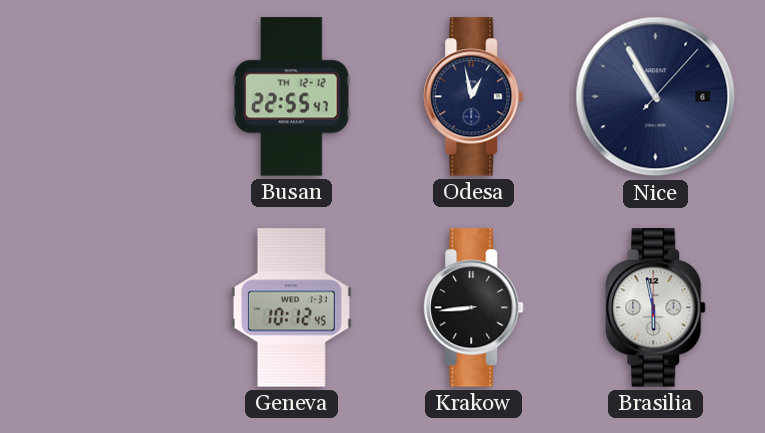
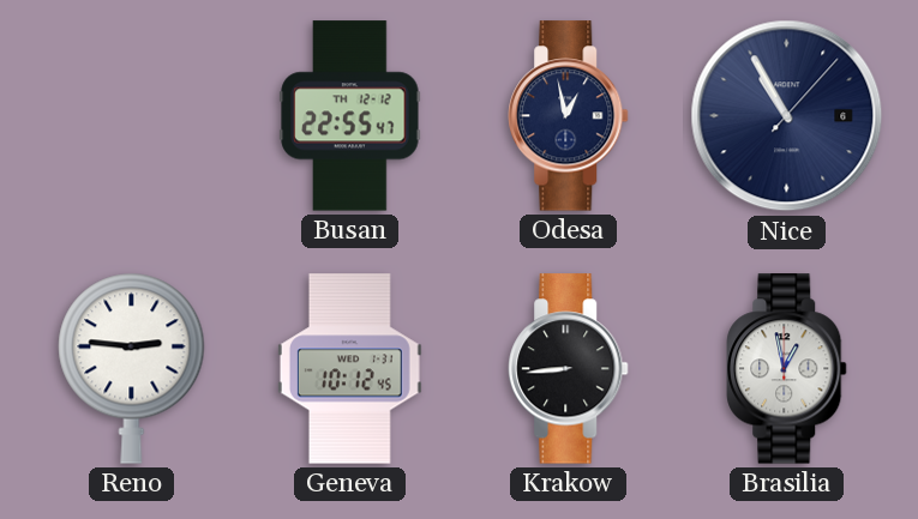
Reno: none -> 2:46
Brasilia: 5:58 -> 12:58
